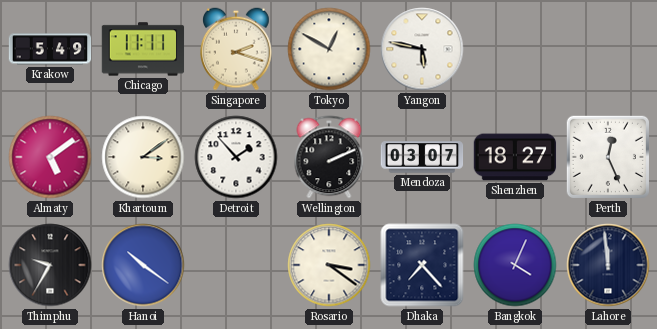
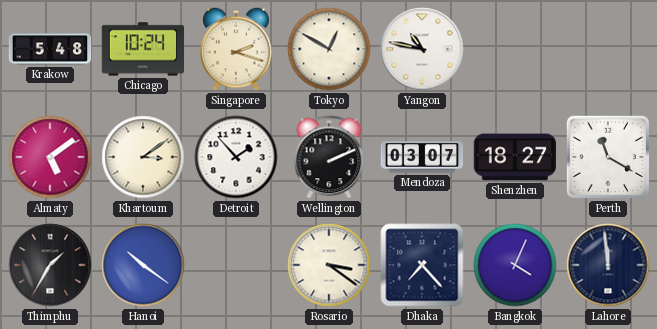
Krakow: 5:49 -> 5:48
Chicago: 11:11 -> 10:24
Yangon: 5:47 -> 10:47
Perth: 12:26 -> 11:20
Thimphu: 9:35 -> 1:35
